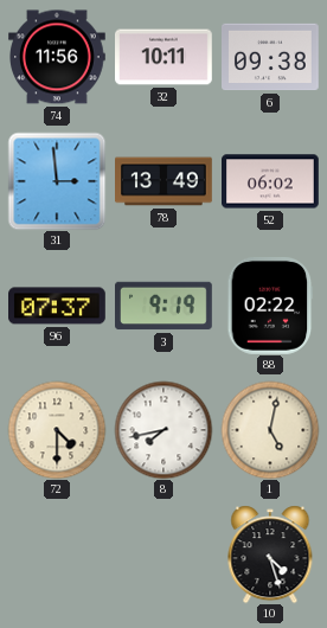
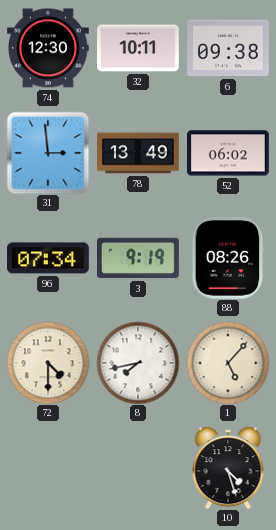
74: 11:56 -> 12:30
96: 07:37 -> 07:34
88: 02:22 -> 08:26
1: 5:02 -> 5:07
